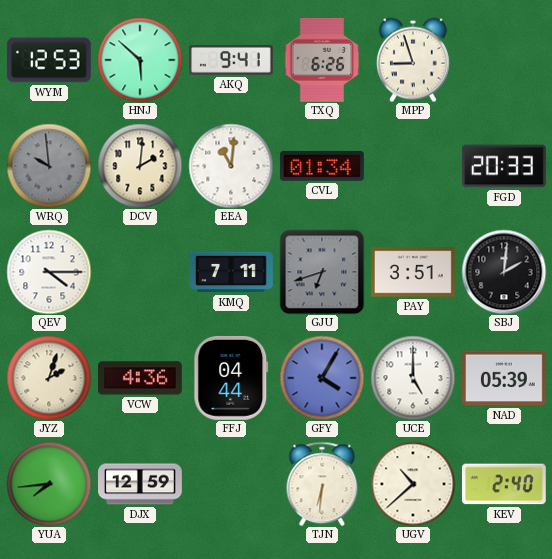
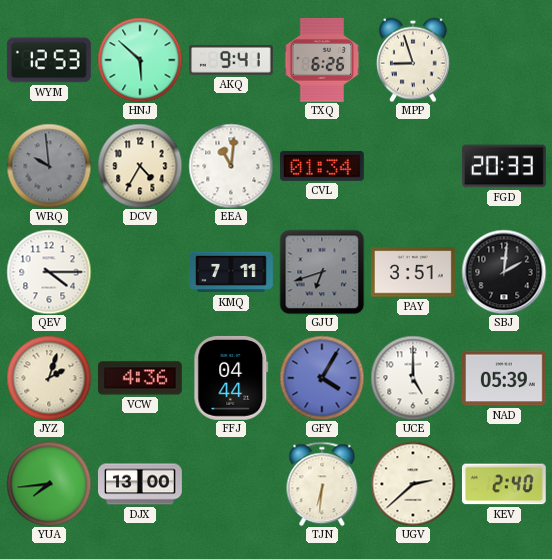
DCV: 2:01 -> 4:35
DJX: 12:59 -> 13:00
UGV: 10:38 -> 2:38
